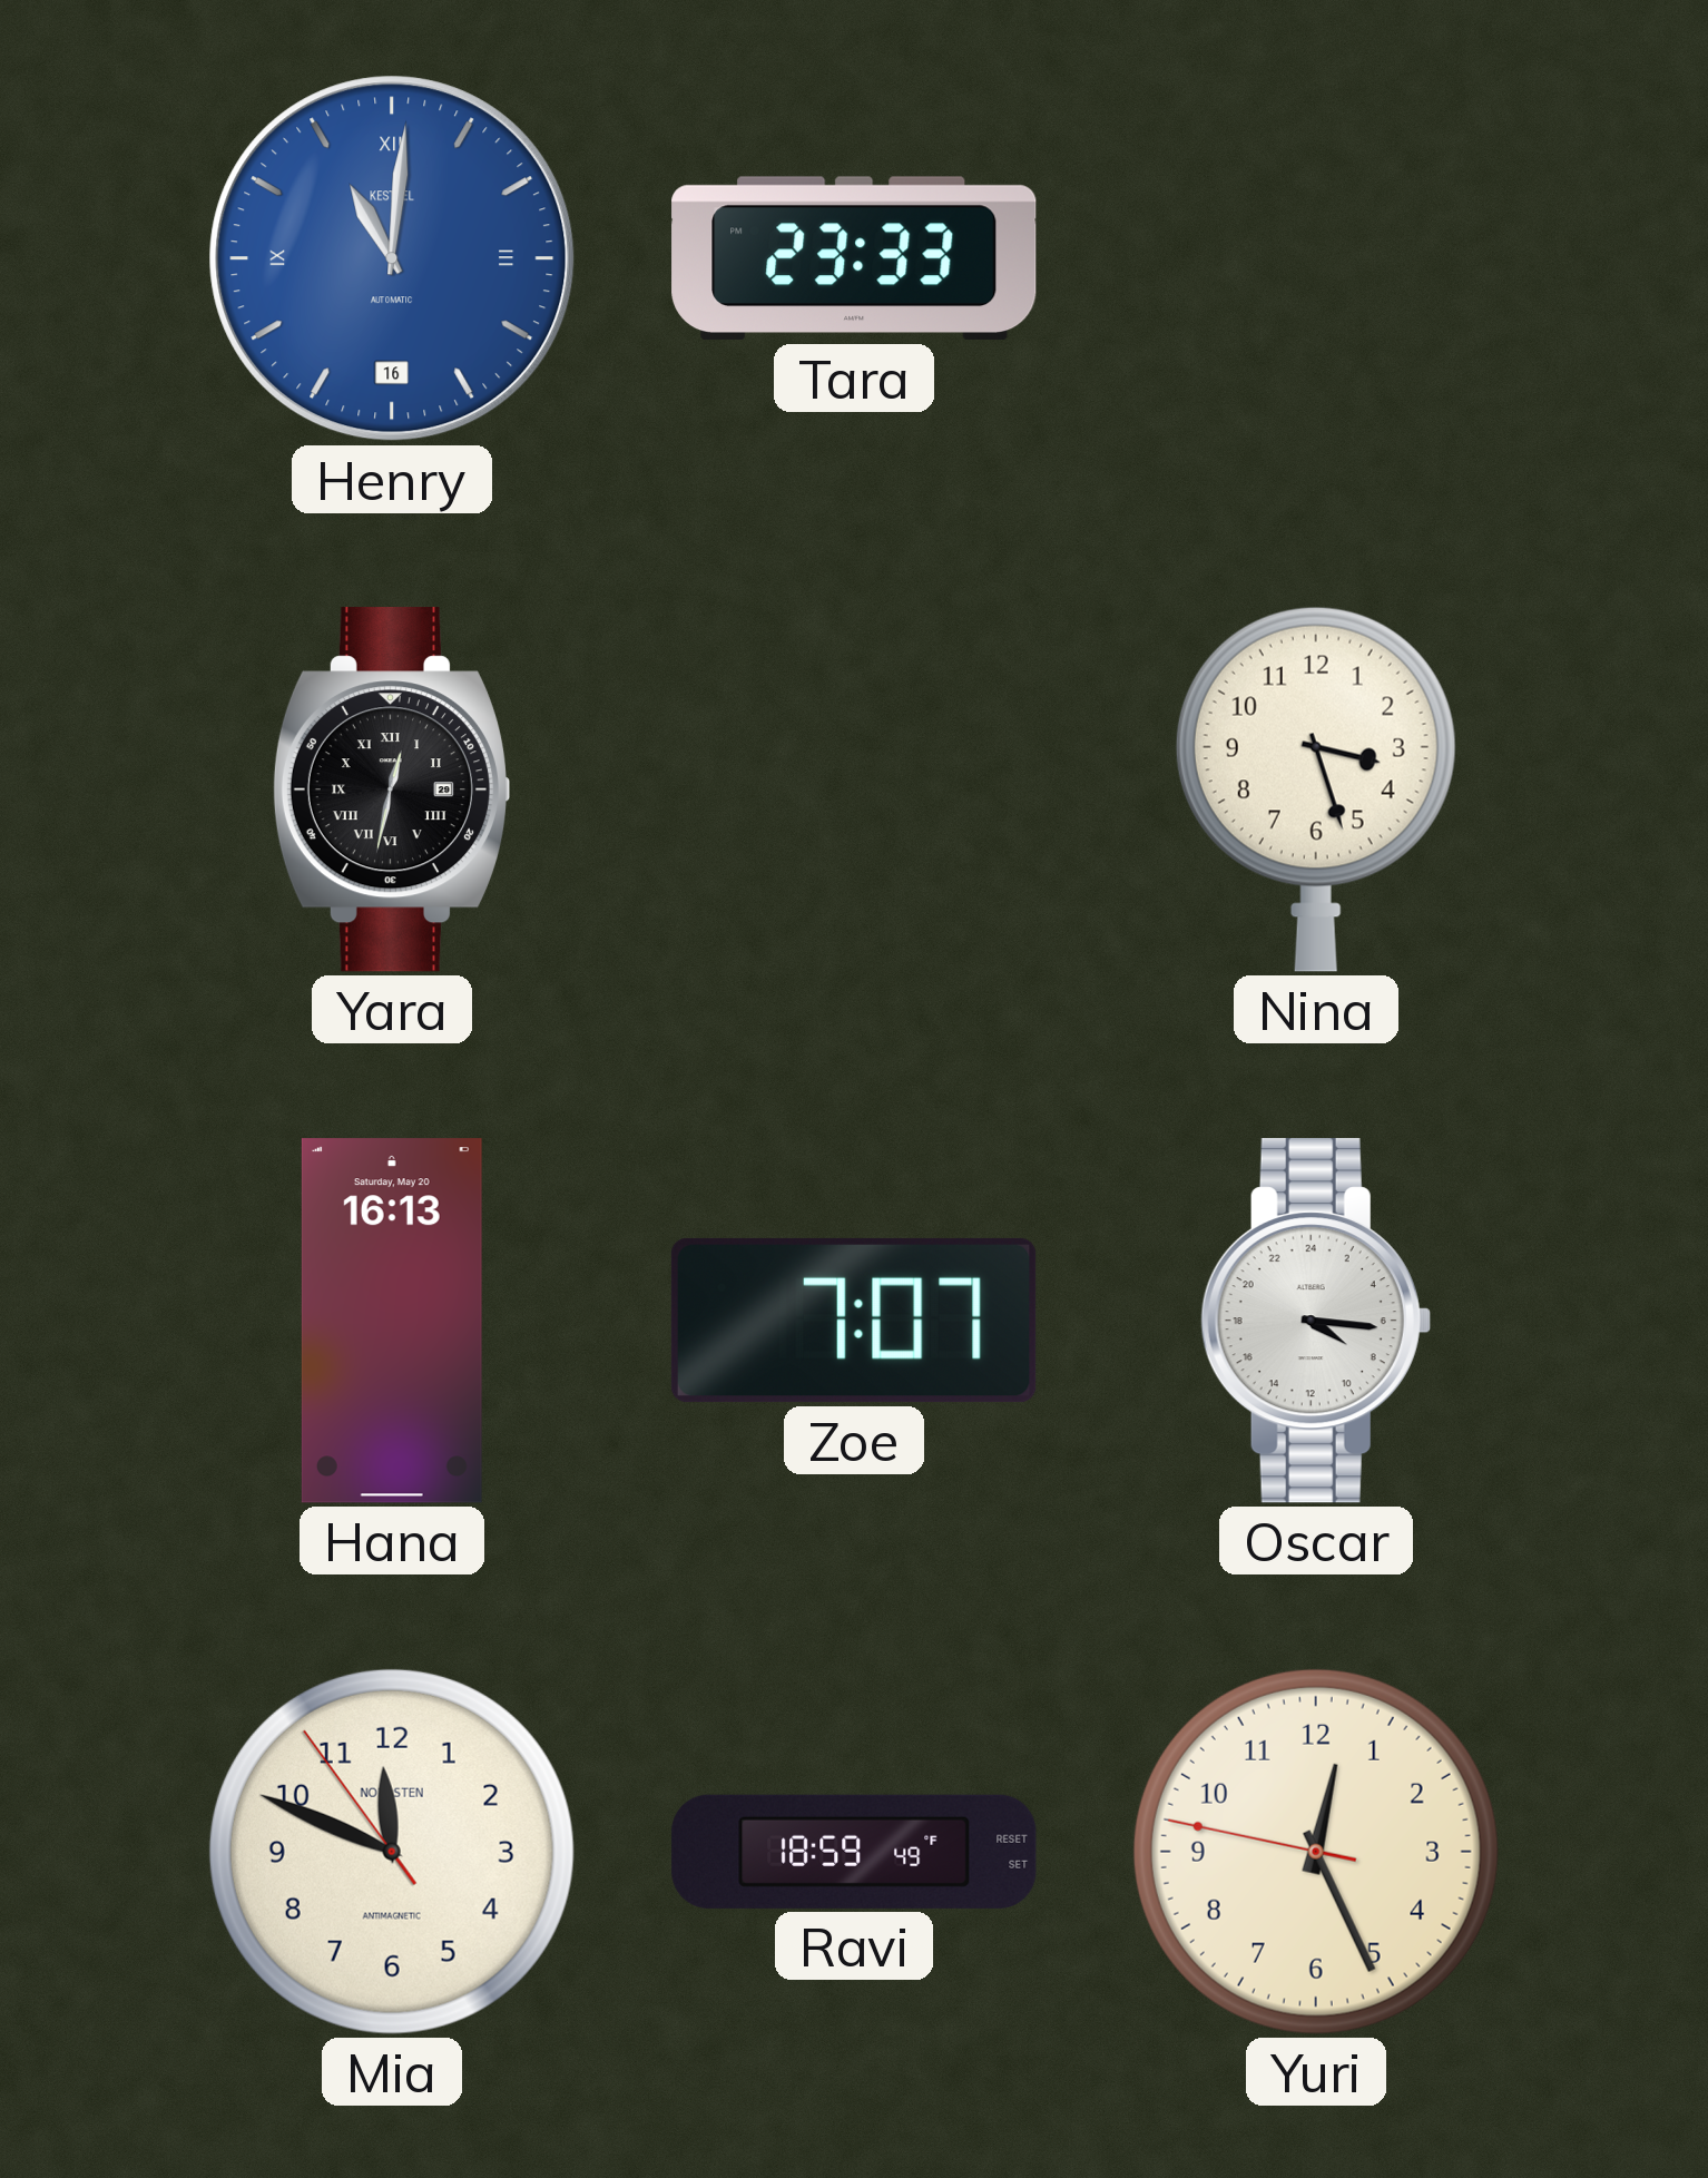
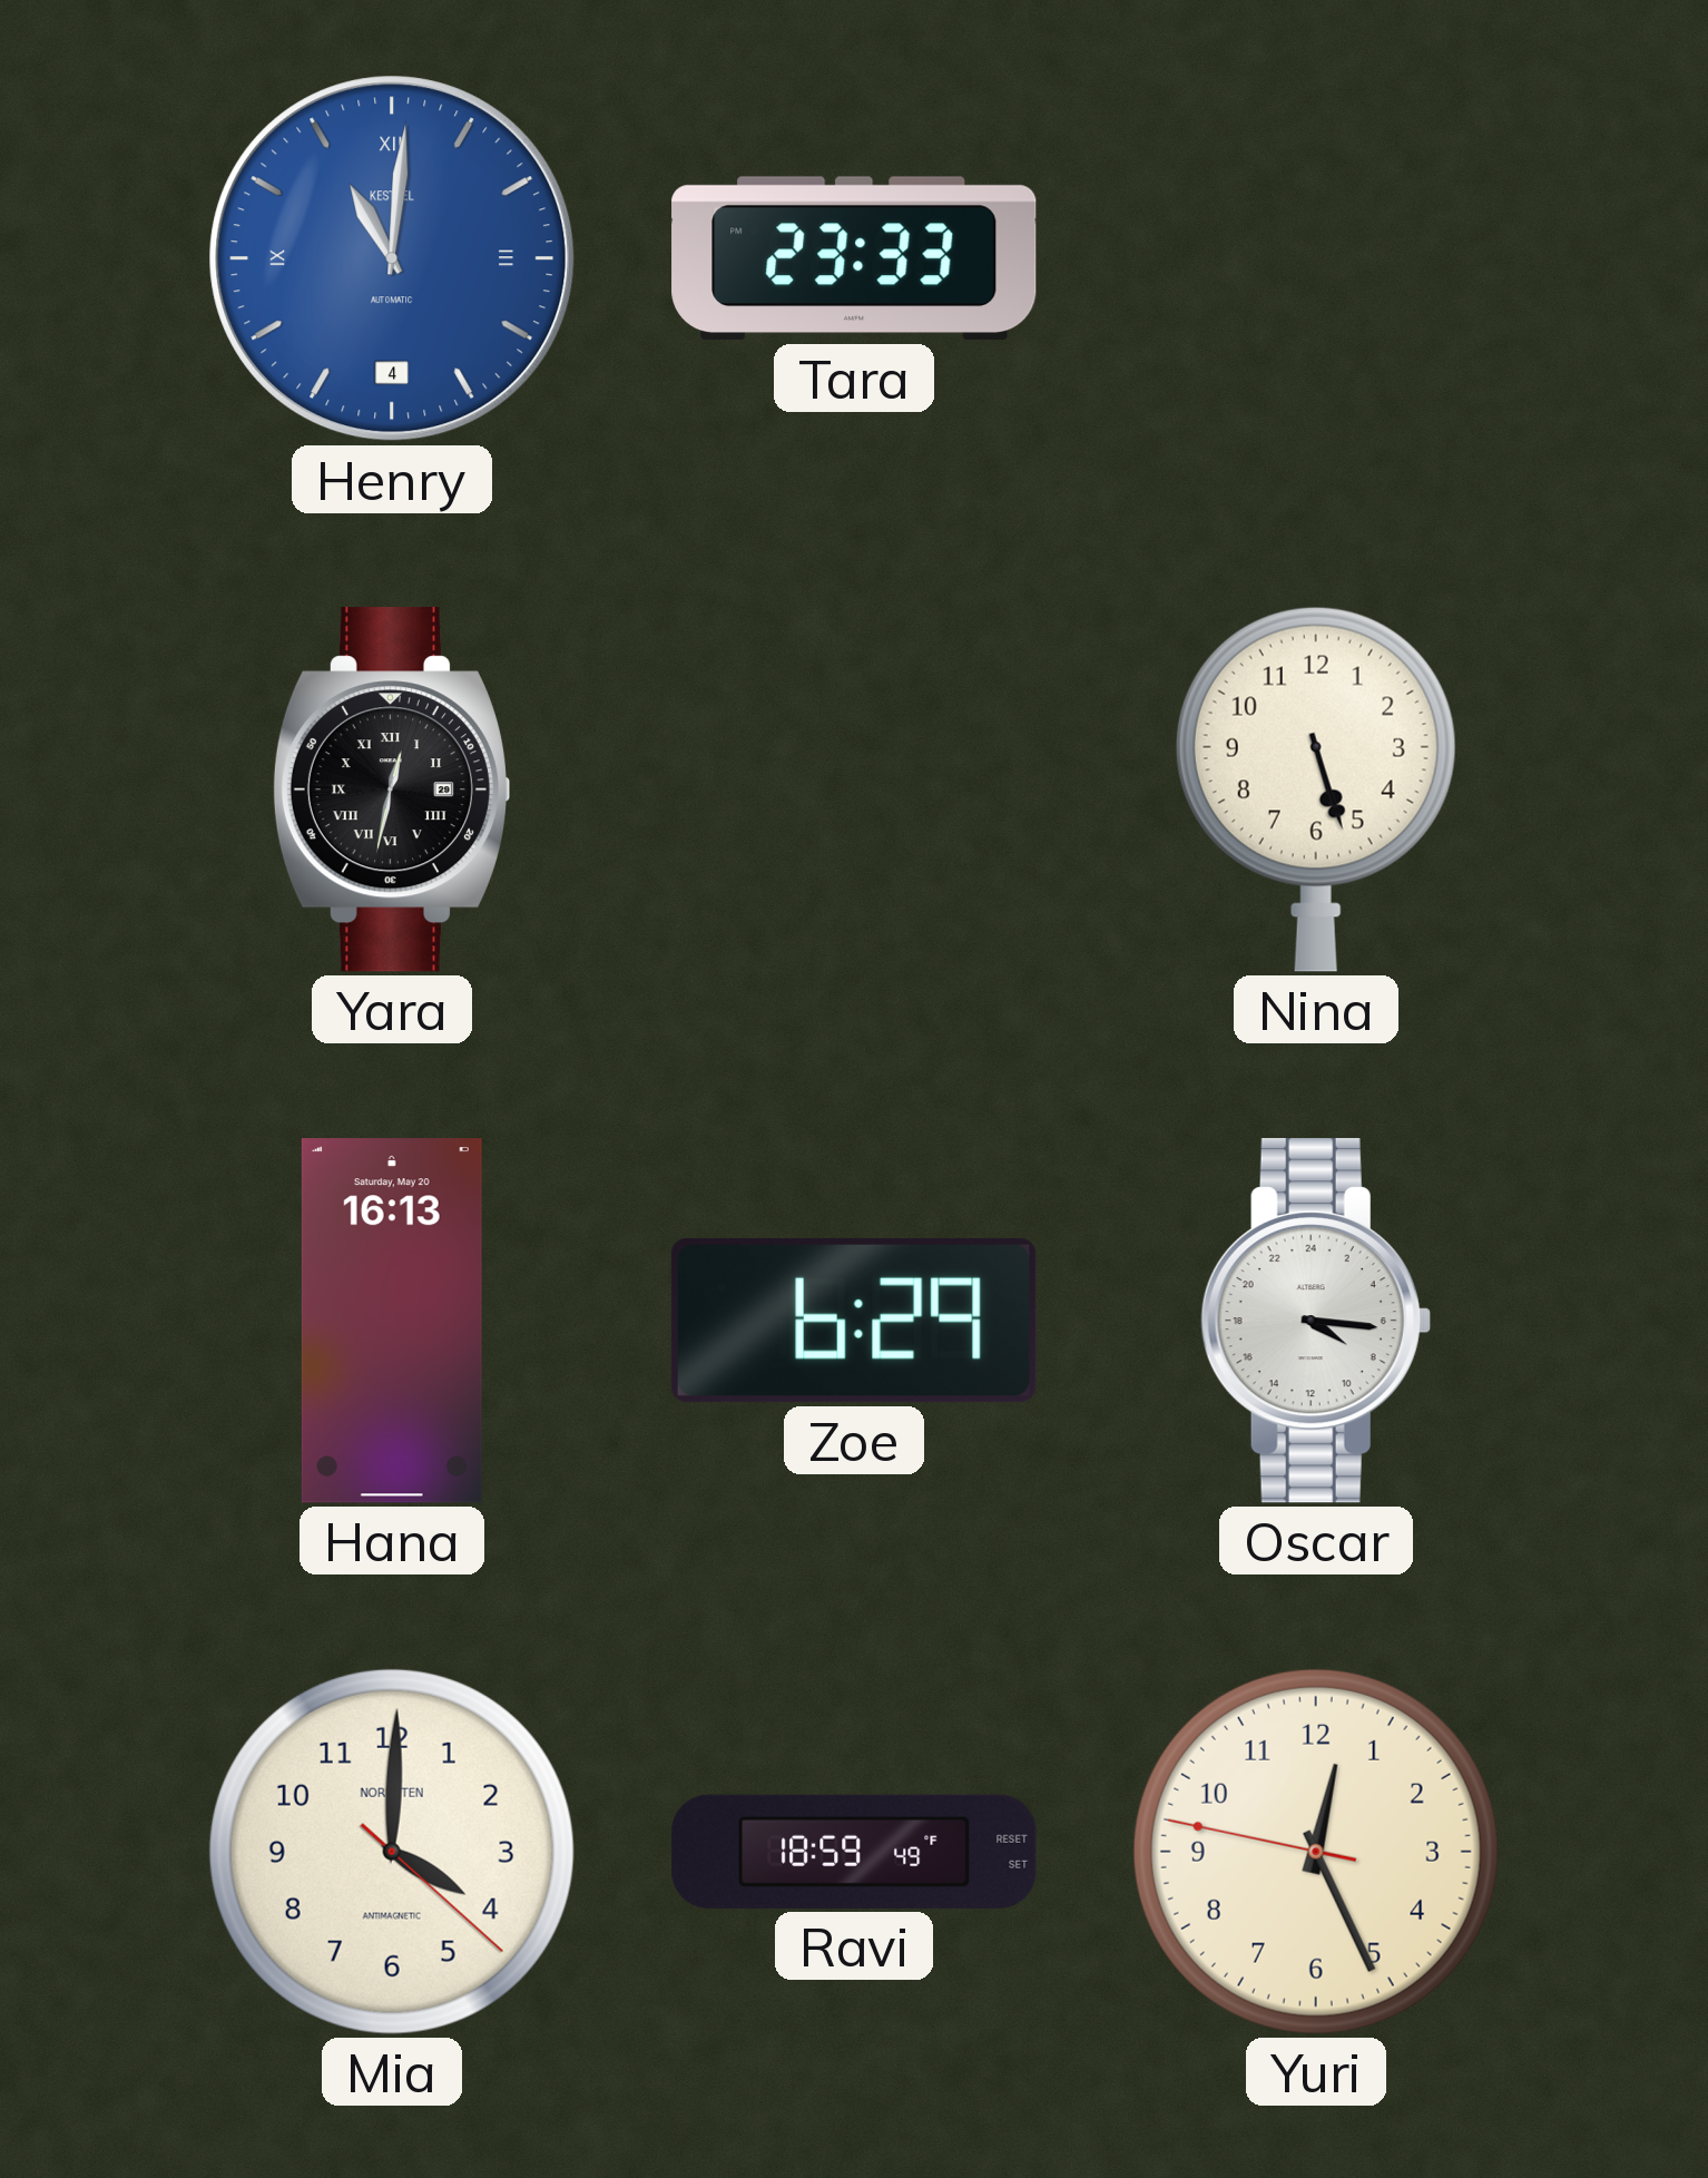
Henry date: 16 -> 4
Nina: 3:27 -> 5:27
Zoe: 7:07 -> 6:29
Mia: 11:48 -> 4:00
